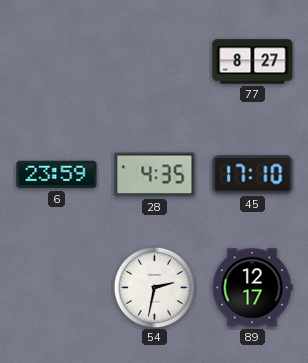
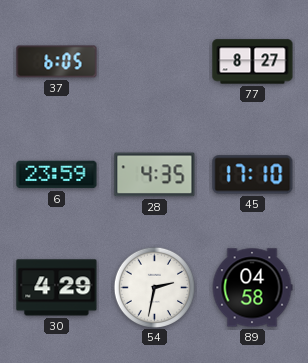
37: none -> 6:05
30: none -> 4:29
89: 12:17 -> 04:58
